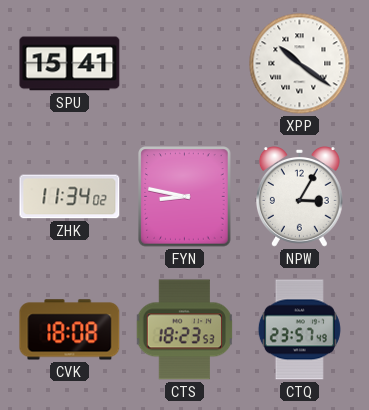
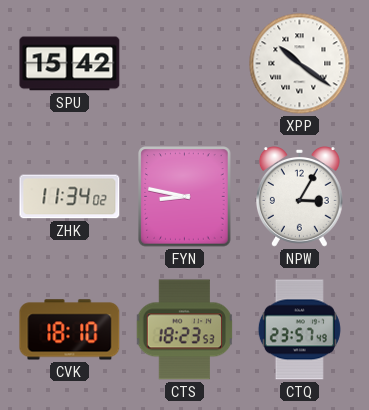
SPU: 15:41 -> 15:42
CVK: 18:08 -> 18:10
